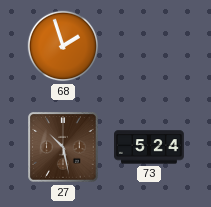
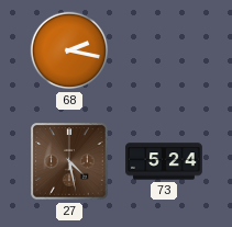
68: 1:57 -> 2:17
27: 10:28 -> 4:28
